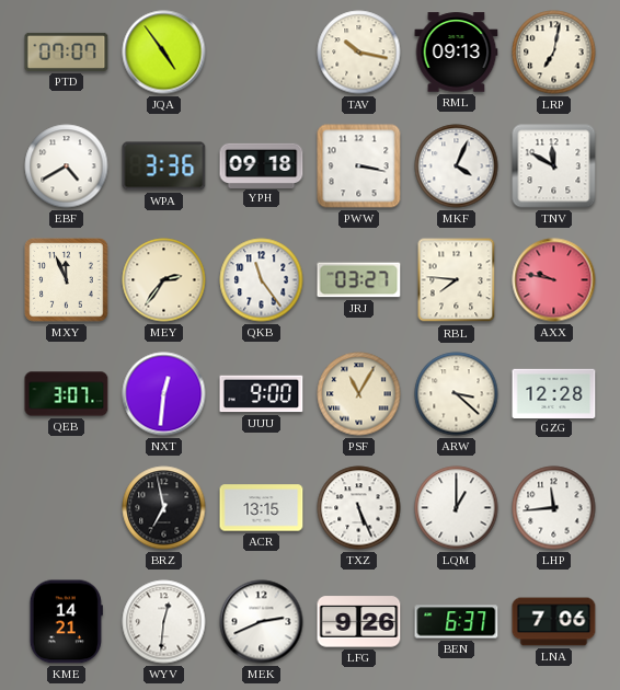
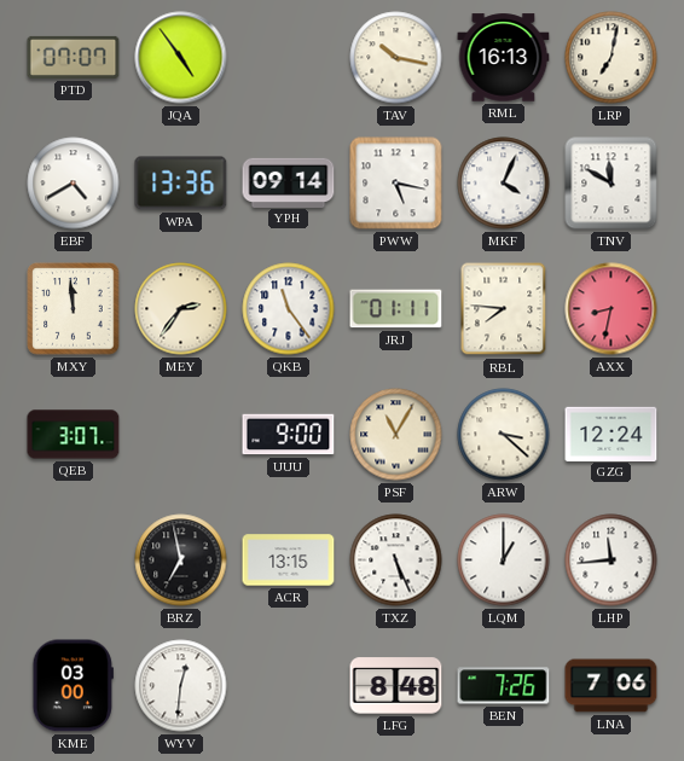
RML: 09:13 -> 16:13
WPA: 3:36 -> 13:36
YPH: 09:18 -> 09:14
PWW: 3:17 -> 5:17
MXY: 11:56 -> 11:59
JRJ: 03:27 -> 01:11
AXX: 9:47 -> 8:32
NXT: 12:31 -> none
GZG: 12:28 -> 12:24
KME: 14:21 -> 03:00
MEK: 2:41 -> none
LFG: 9:26 -> 8:48
BEN: 6:37 -> 7:26
